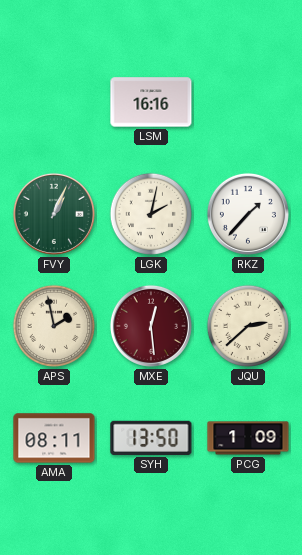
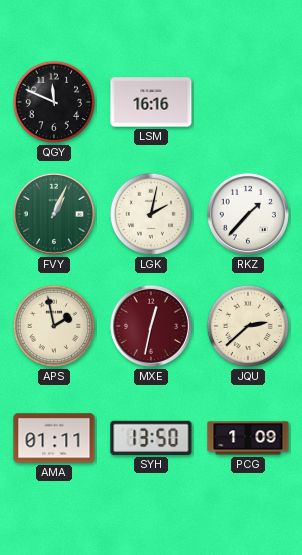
QGY: none -> 11:49
MXE: 12:29 -> 12:32
AMA: 08:11 -> 01:11
